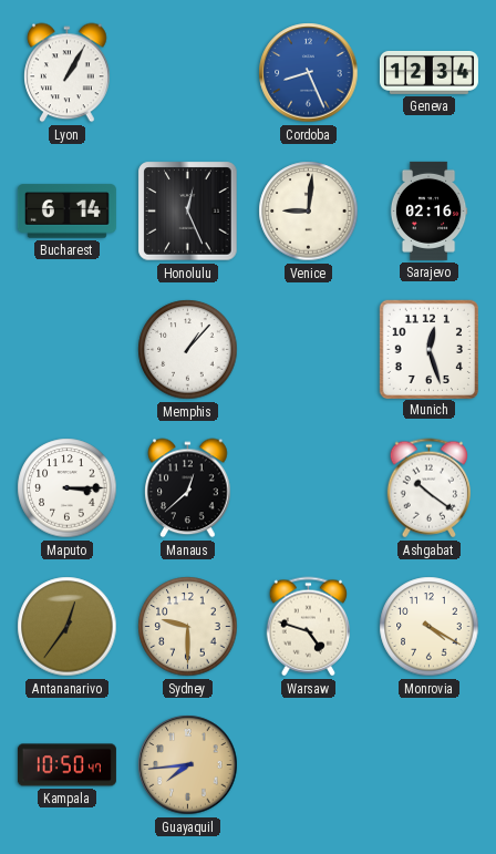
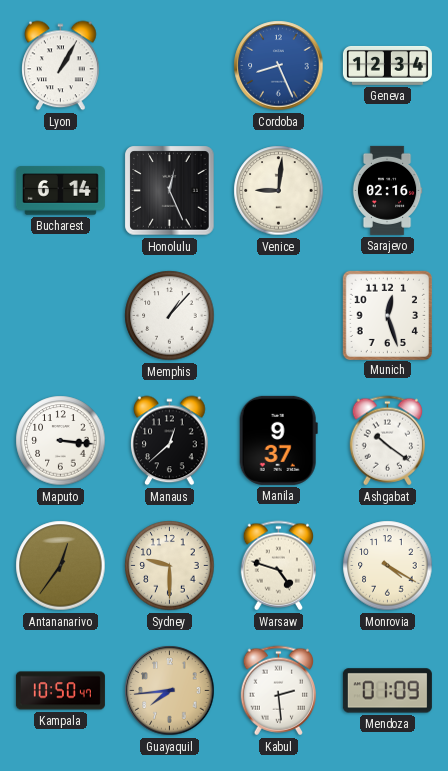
Maputo: 3:15 -> 3:16
Manila: none -> 9:37
Kabul: none -> 2:29
Mendoza: none -> 01:09
